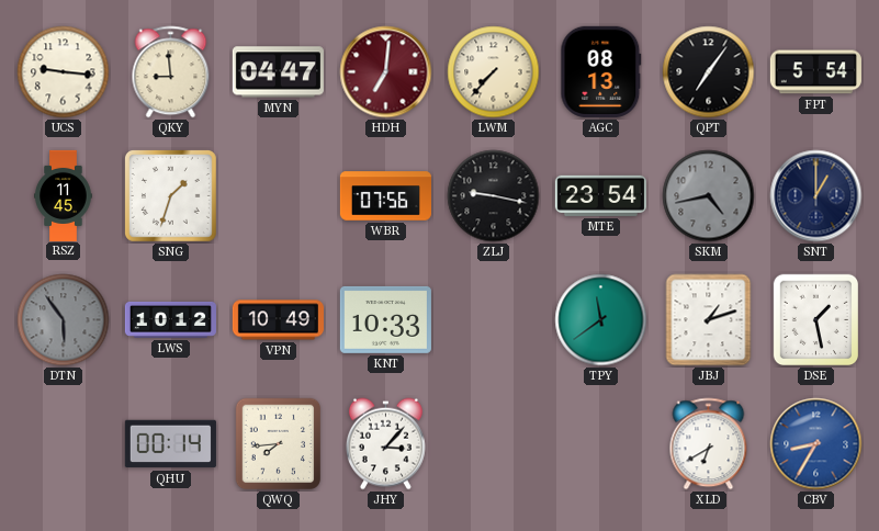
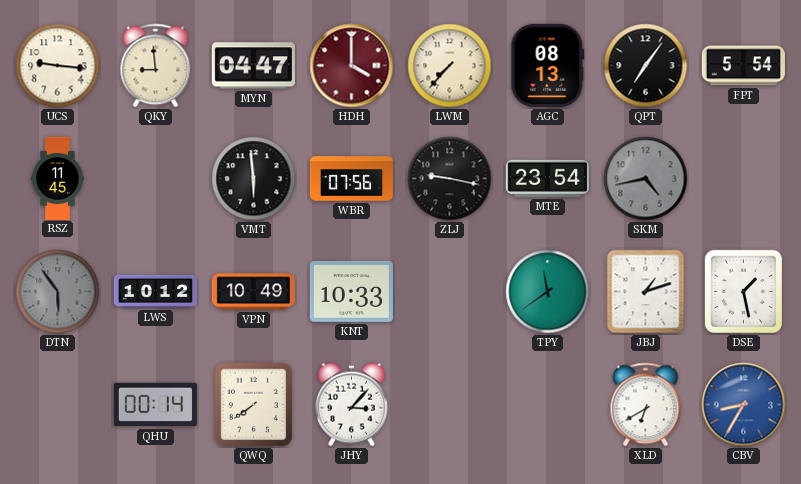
HDH: 7:01 -> 4:00
SNG: 1:33 -> none
VMT: none -> 5:59
SNT: 1:00 -> none
QWQ: 7:44 -> 7:39
